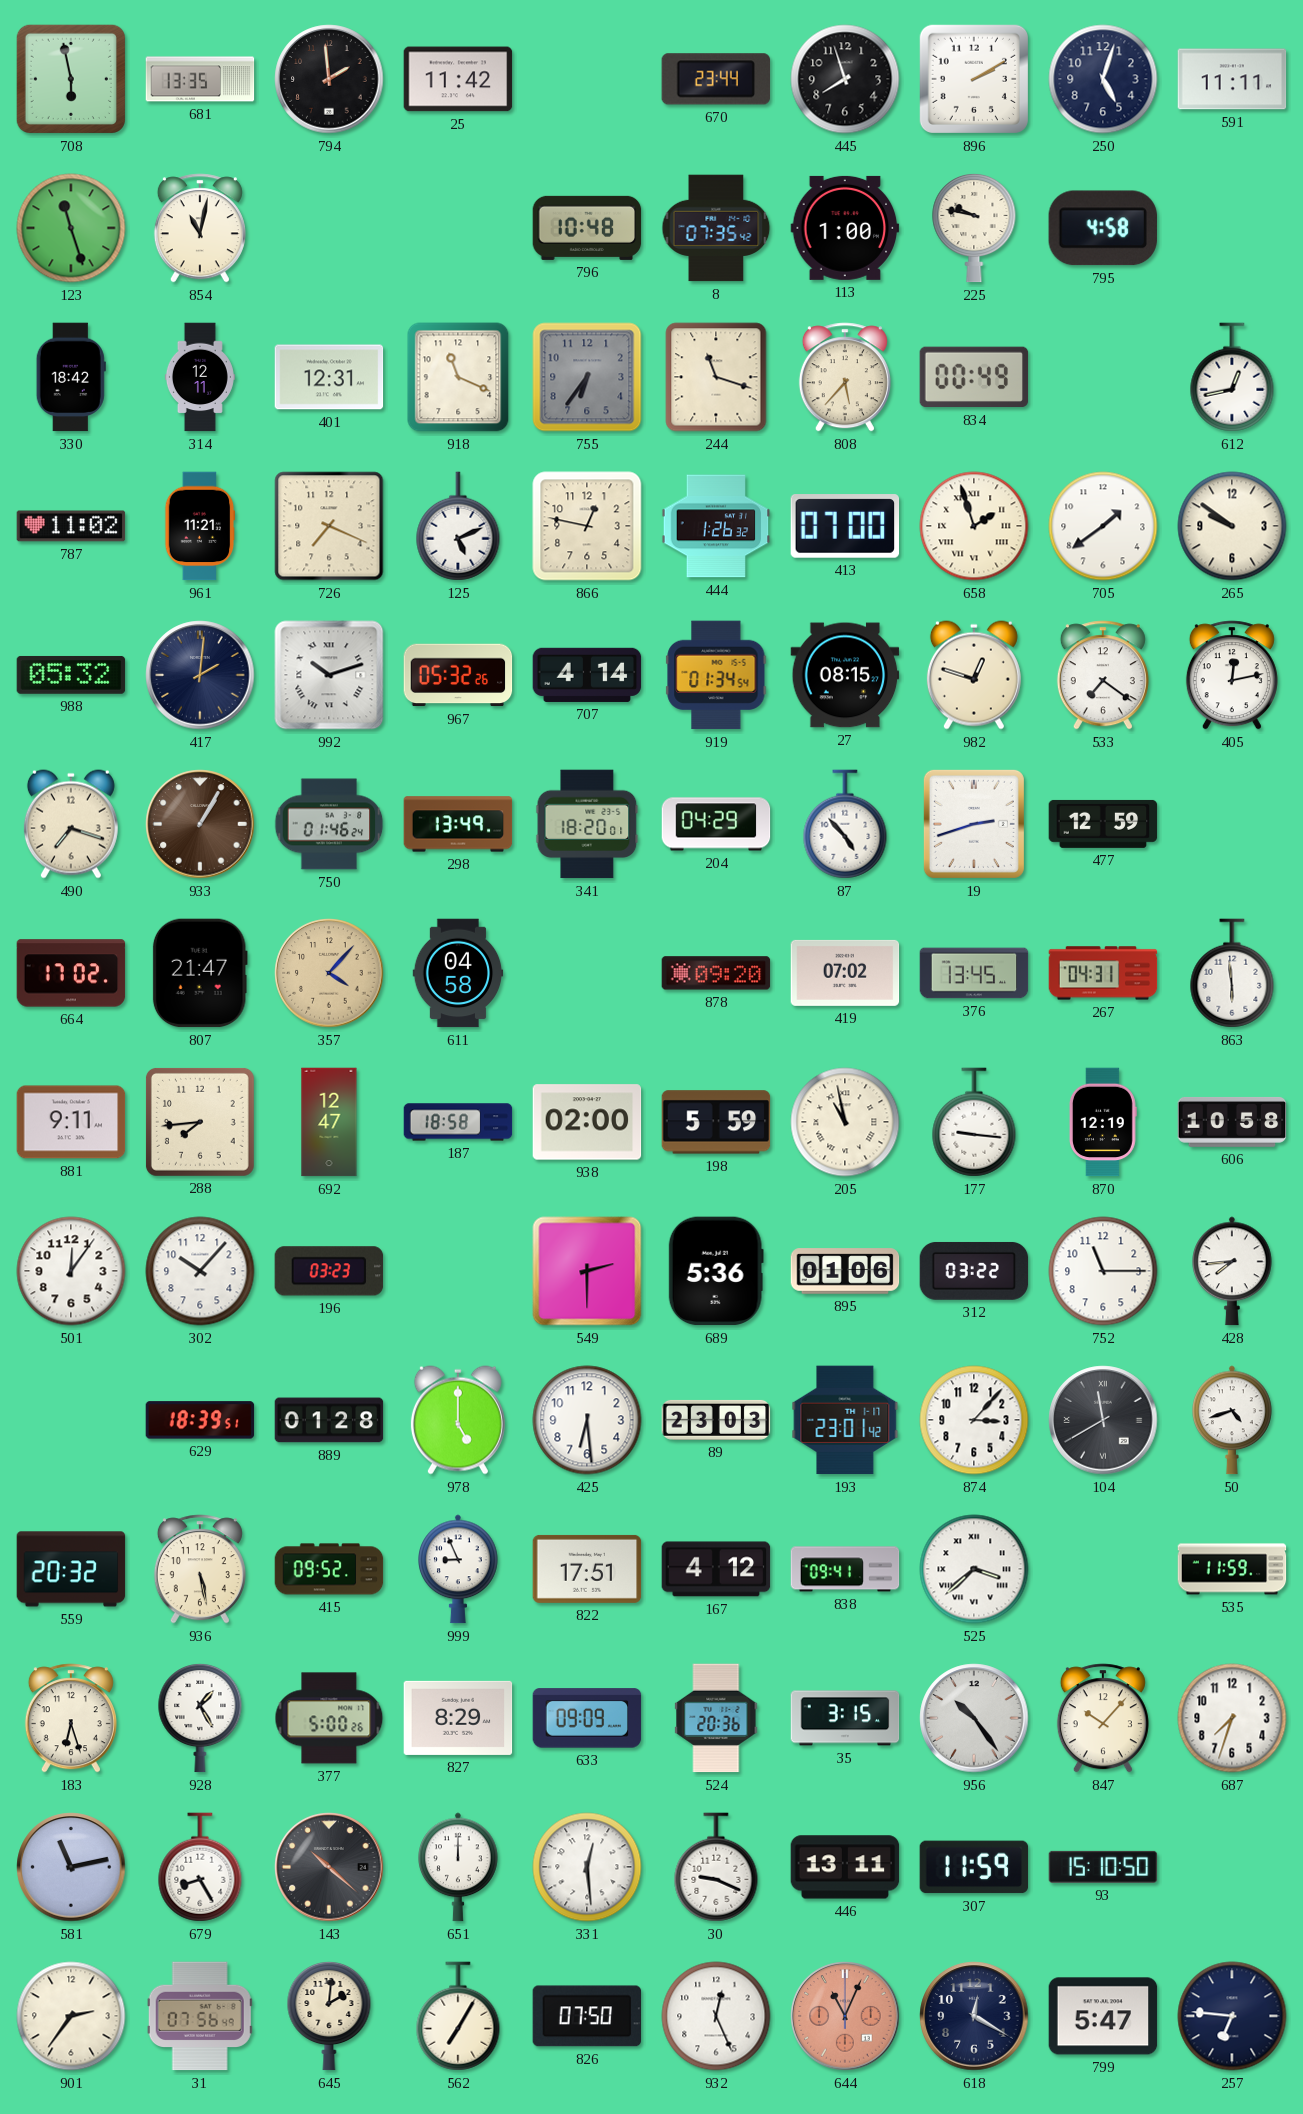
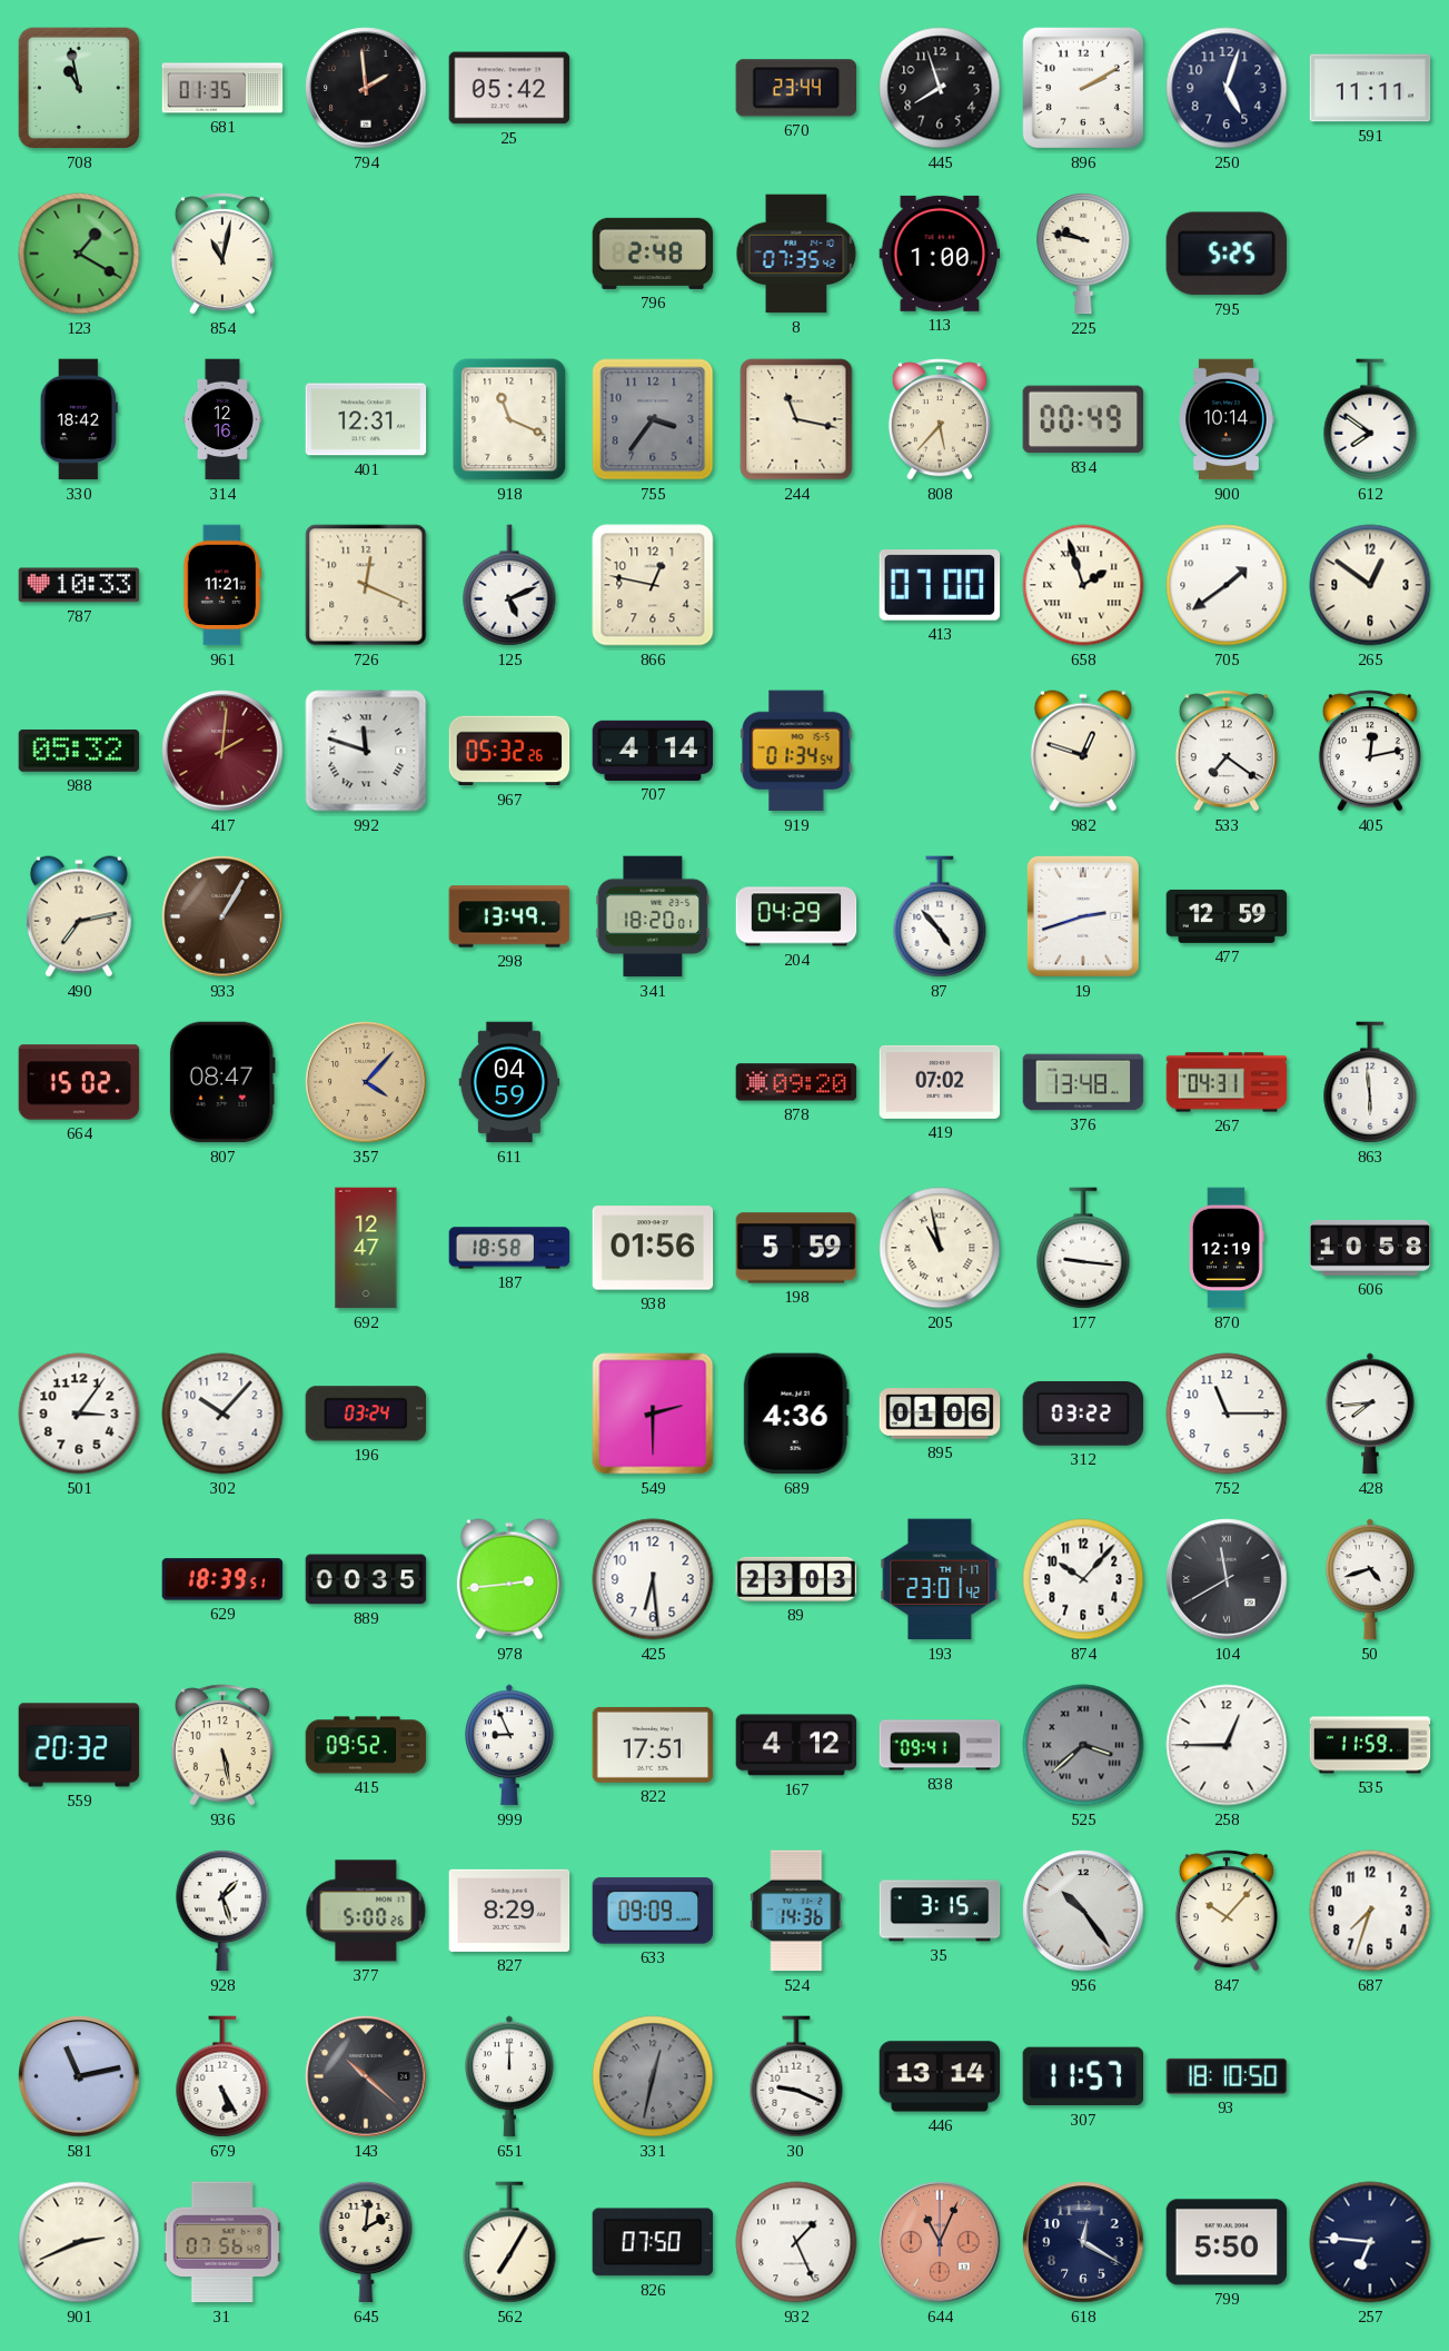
708: 5:58 -> 10:58
681: 13:35 -> 01:35
25: 11:42 -> 05:42
123: 11:27 -> 1:20
796: 10:48 -> 2:48
795: 4:58 -> 5:25
314: 12:11 -> 12:16
755: 6:36 -> 3:36
244: 11:18 -> 11:17
900: none -> 10:14
612: 12:43 -> 7:51
787: 11:02 -> 10:33
726: 7:19 -> 12:19
444: 1:26 -> none
265: 9:51 -> 12:51
417 dial: navy -> burgundy
992: 10:12 -> 11:48
27: 08:15 -> none
490: 7:18 -> 7:13
750: 01:46 -> none
664: 17:02 -> 15:02
807: 21:47 -> 08:47
611: 04:58 -> 04:59
376: 13:45 -> 13:48
881: 9:11 -> none
288: 7:44 -> none
938: 02:00 -> 01:56
501: 12:06 -> 3:06
196: 03:23 -> 03:24
689: 5:36 -> 4:36
889: 01:28 -> 00:35
978: 5:00 -> 2:44
874: 3:07 -> 10:07
525 dial: white -> grey
258: none -> 12:45
183: 6:27 -> none
928: 1:25 -> 1:27
524: 20:36 -> 14:36
679: 8:25 -> 5:25
331: 12:29 -> 12:32
331 dial: white -> grey
446: 13:11 -> 13:14
307: 11:59 -> 11:57
93: 15:10 -> 18:10
901: 2:36 -> 2:41
932: 12:26 -> 1:26
799: 5:47 -> 5:50
